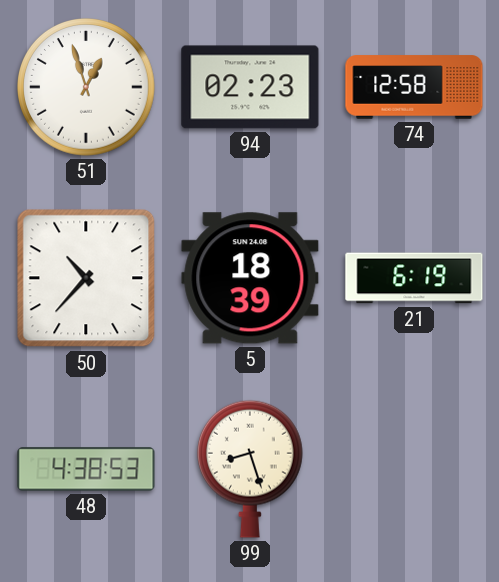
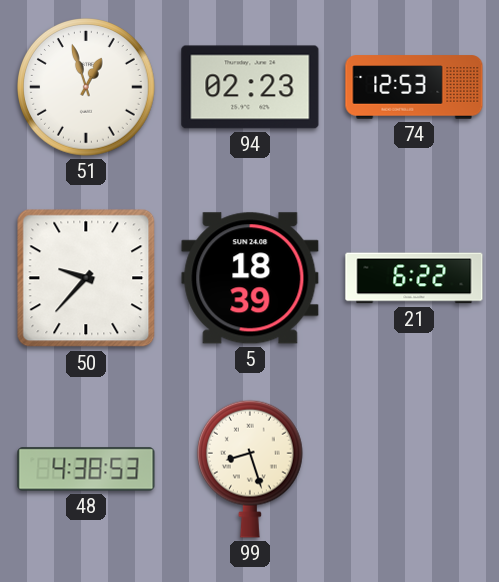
74: 12:58 -> 12:53
50: 10:37 -> 9:37
21: 6:19 -> 6:22
